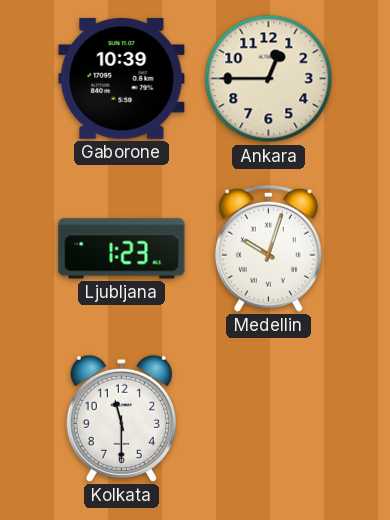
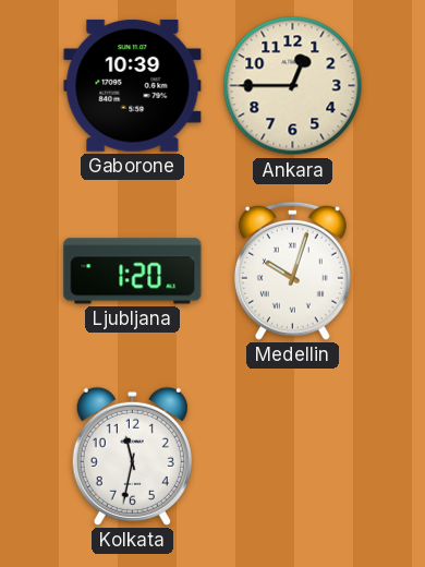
Ljubljana: 1:23 -> 1:20
Kolkata: 11:30 -> 11:32
